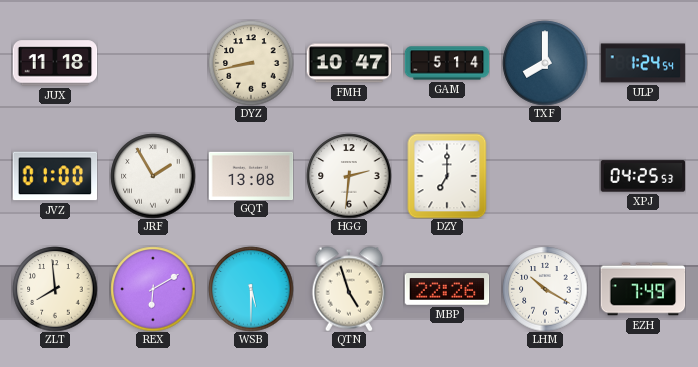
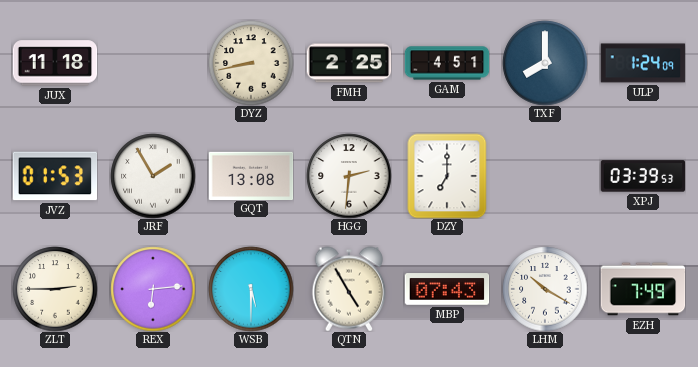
FMH: 10:47 -> 2:25
GAM: 5:14 -> 4:51
ULP: 1:24:54 -> 1:24:09
JVZ: 01:00 -> 01:53
XPJ: 04:25 -> 03:39
ZLT: 7:59 -> 2:45
REX: 6:10 -> 6:14
QTN: 4:57 -> 4:55
MBP: 22:26 -> 07:43
